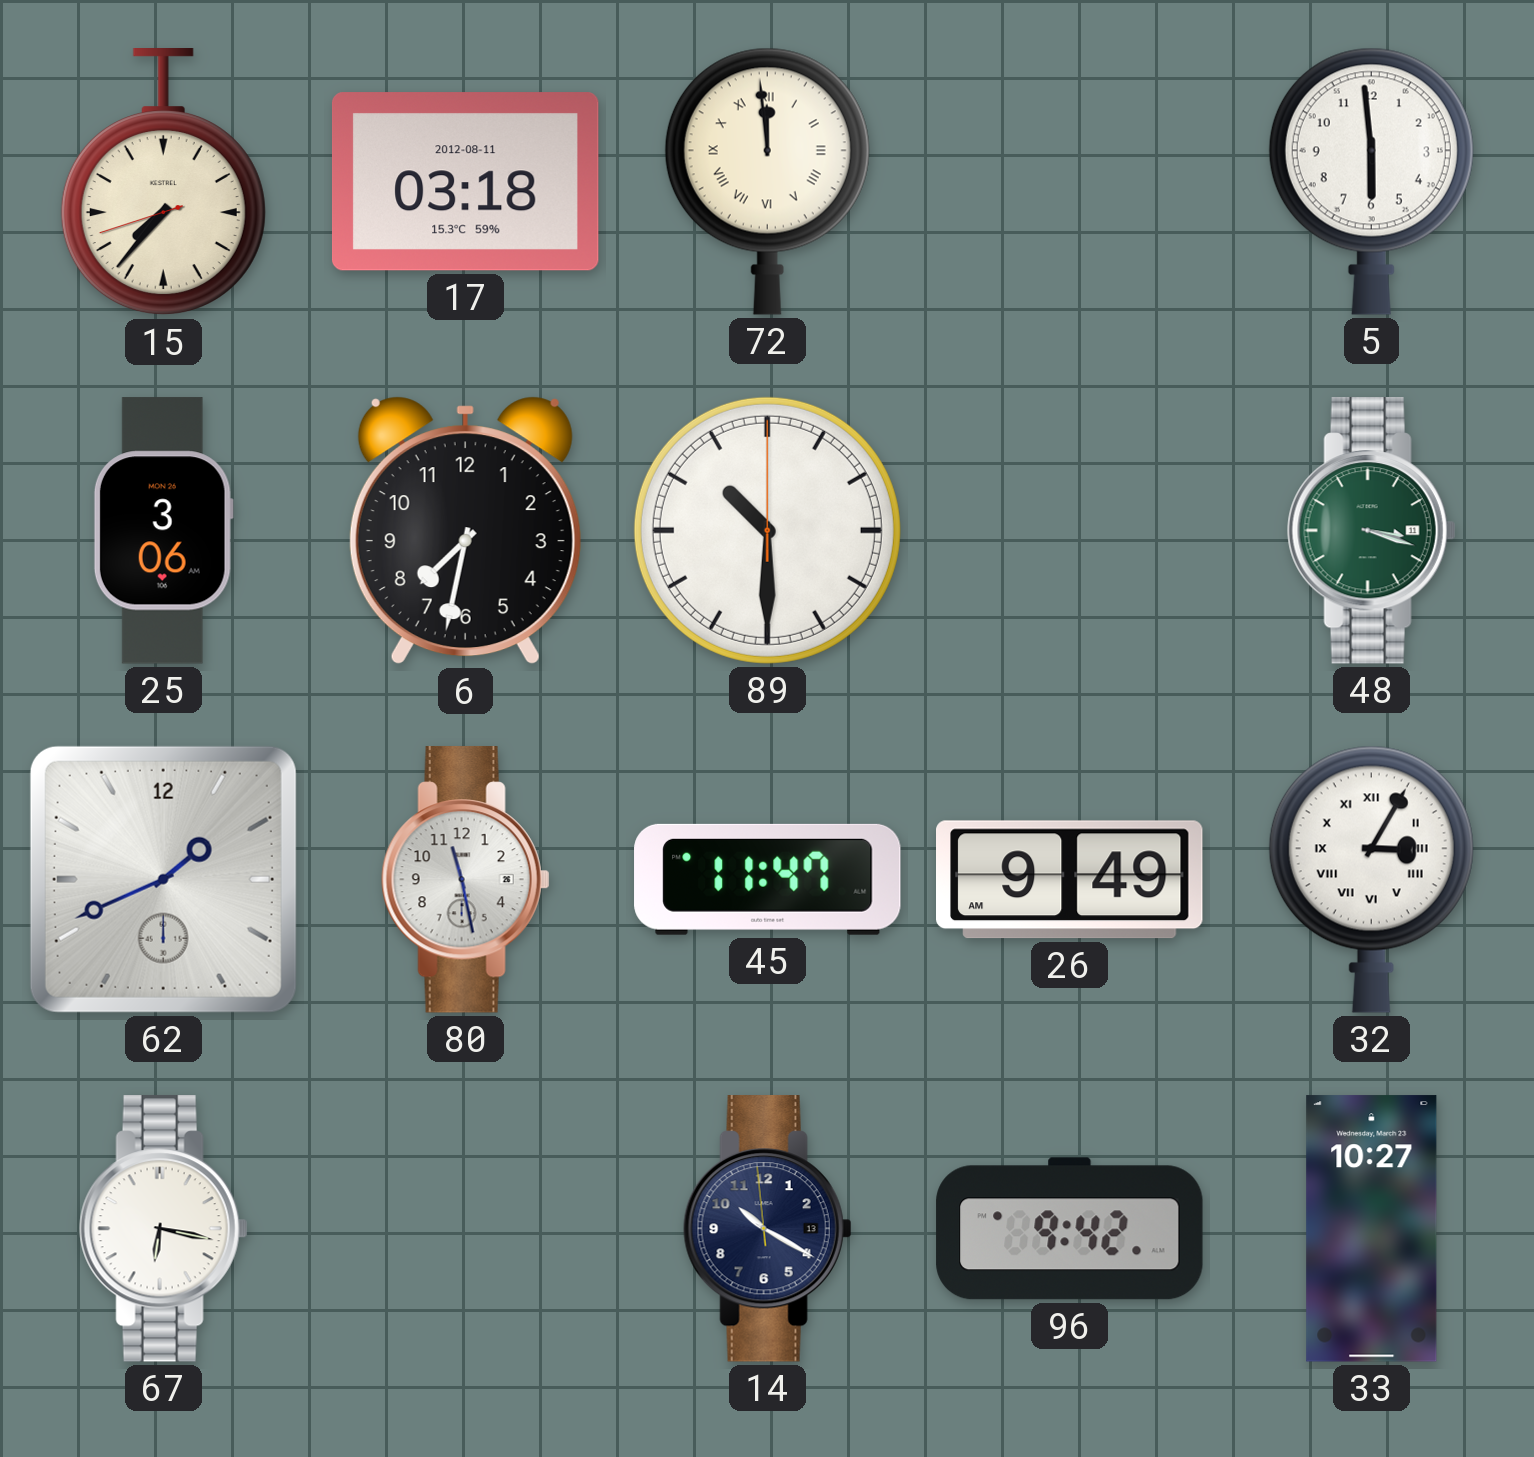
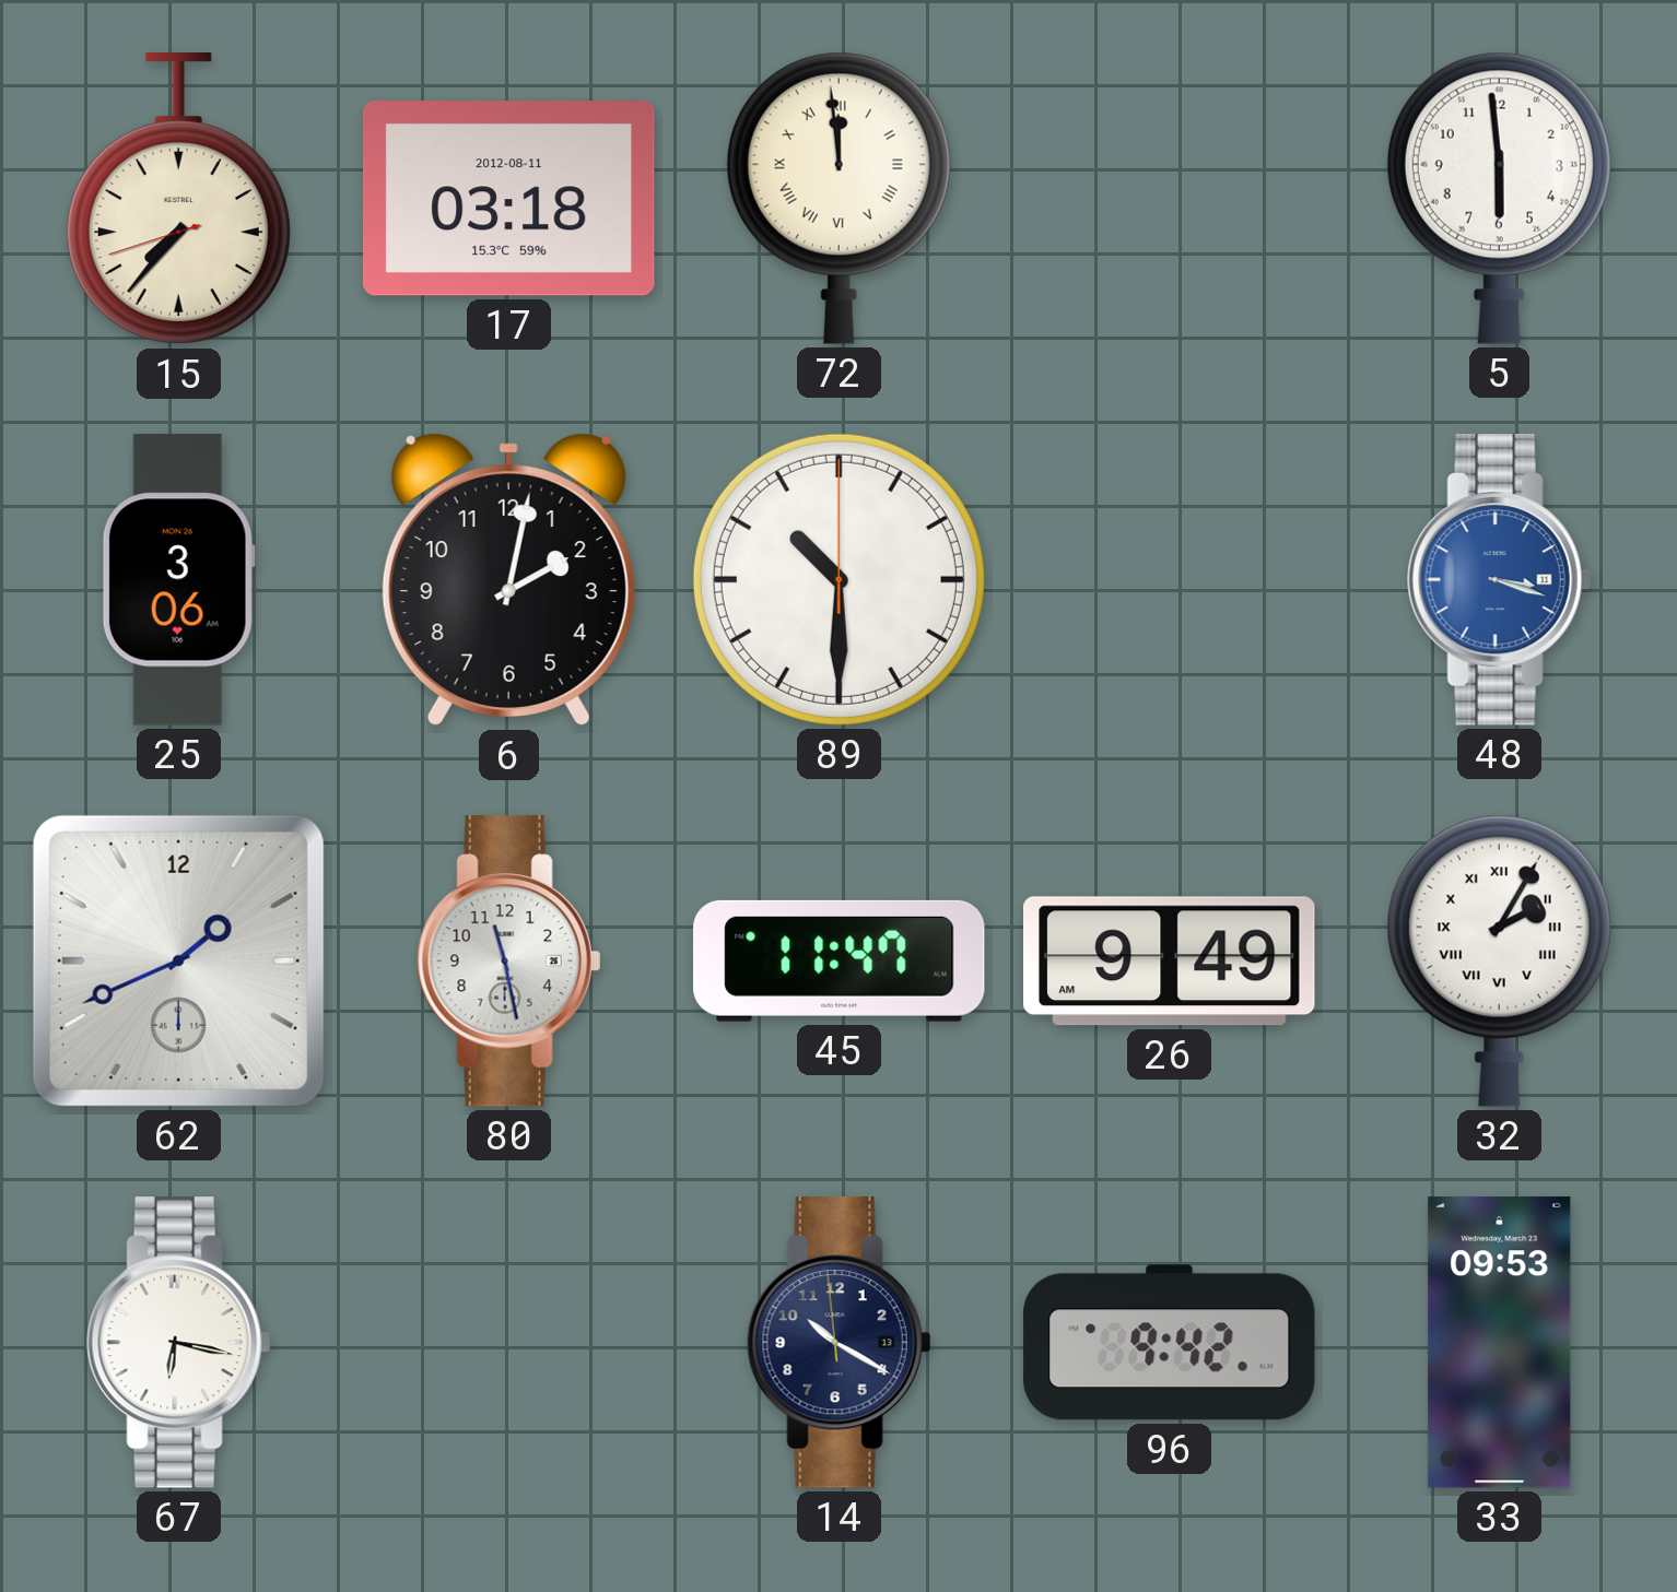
6: 7:32 -> 2:02
48 dial: green -> blue
32: 3:05 -> 2:05
33: 10:27 -> 09:53
